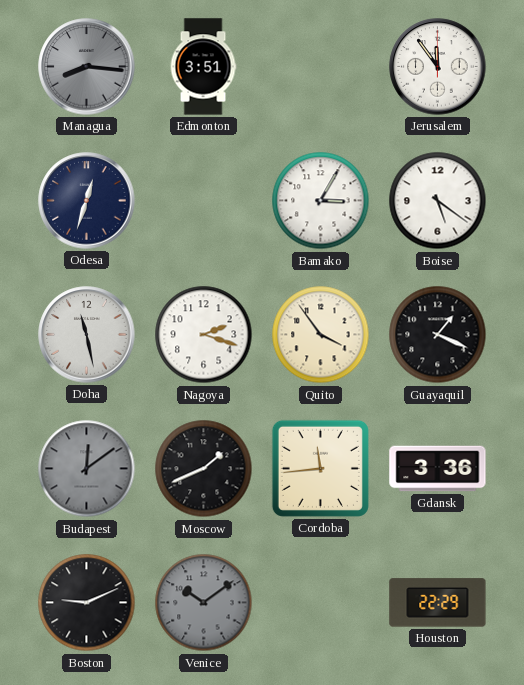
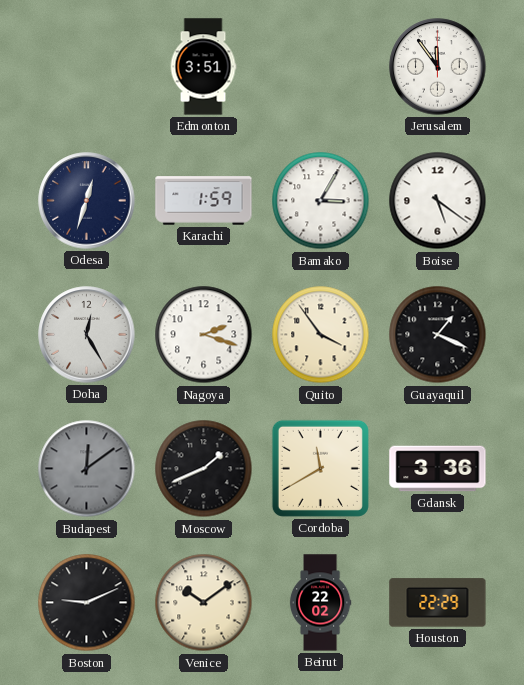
Managua: 8:16 -> none
Karachi: none -> 1:59
Doha: 11:28 -> 12:25
Cordoba: 11:44 -> 11:40
Venice dial: grey -> cream
Beirut: none -> 22:02
